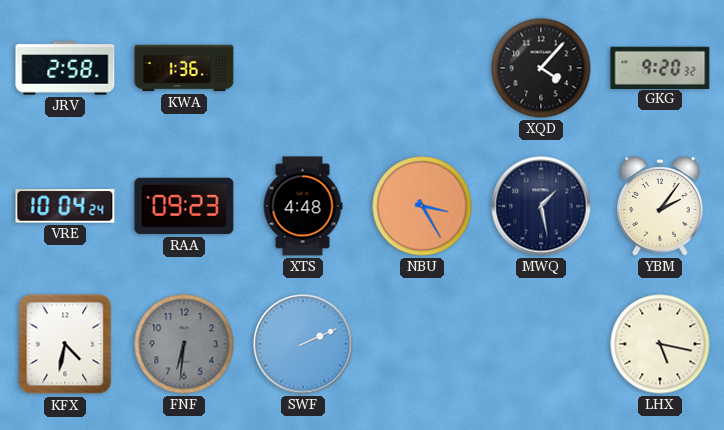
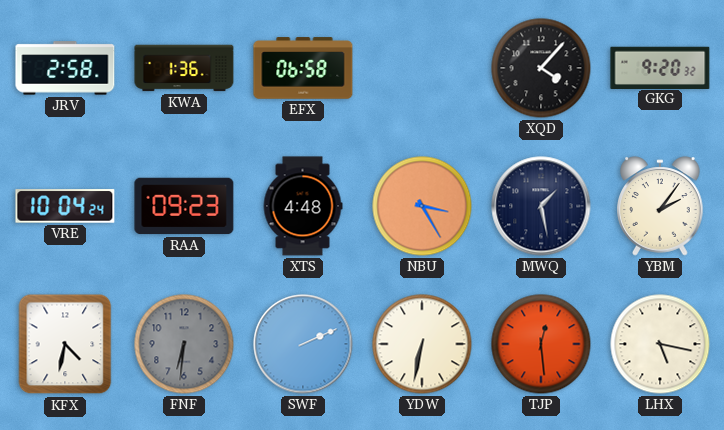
EFX: none -> 06:58
YDW: none -> 6:32
TJP: none -> 12:29
